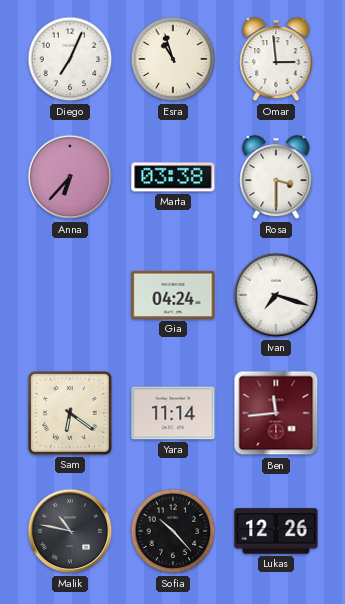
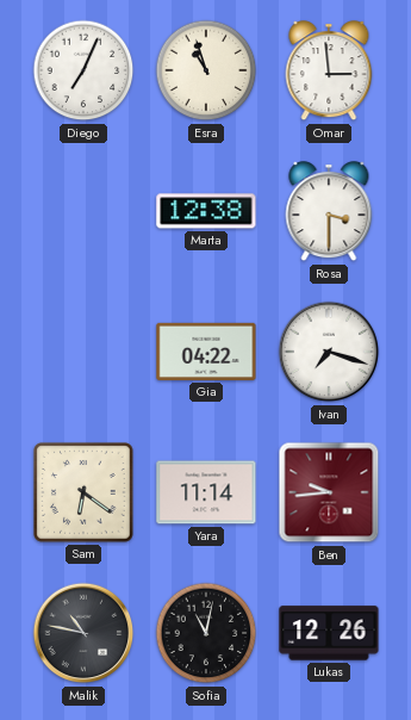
Anna: 6:37 -> none
Marta: 03:38 -> 12:38
Gia: 04:24 -> 04:22
Ben: 11:44 -> 9:44
Sofia: 10:23 -> 11:02
